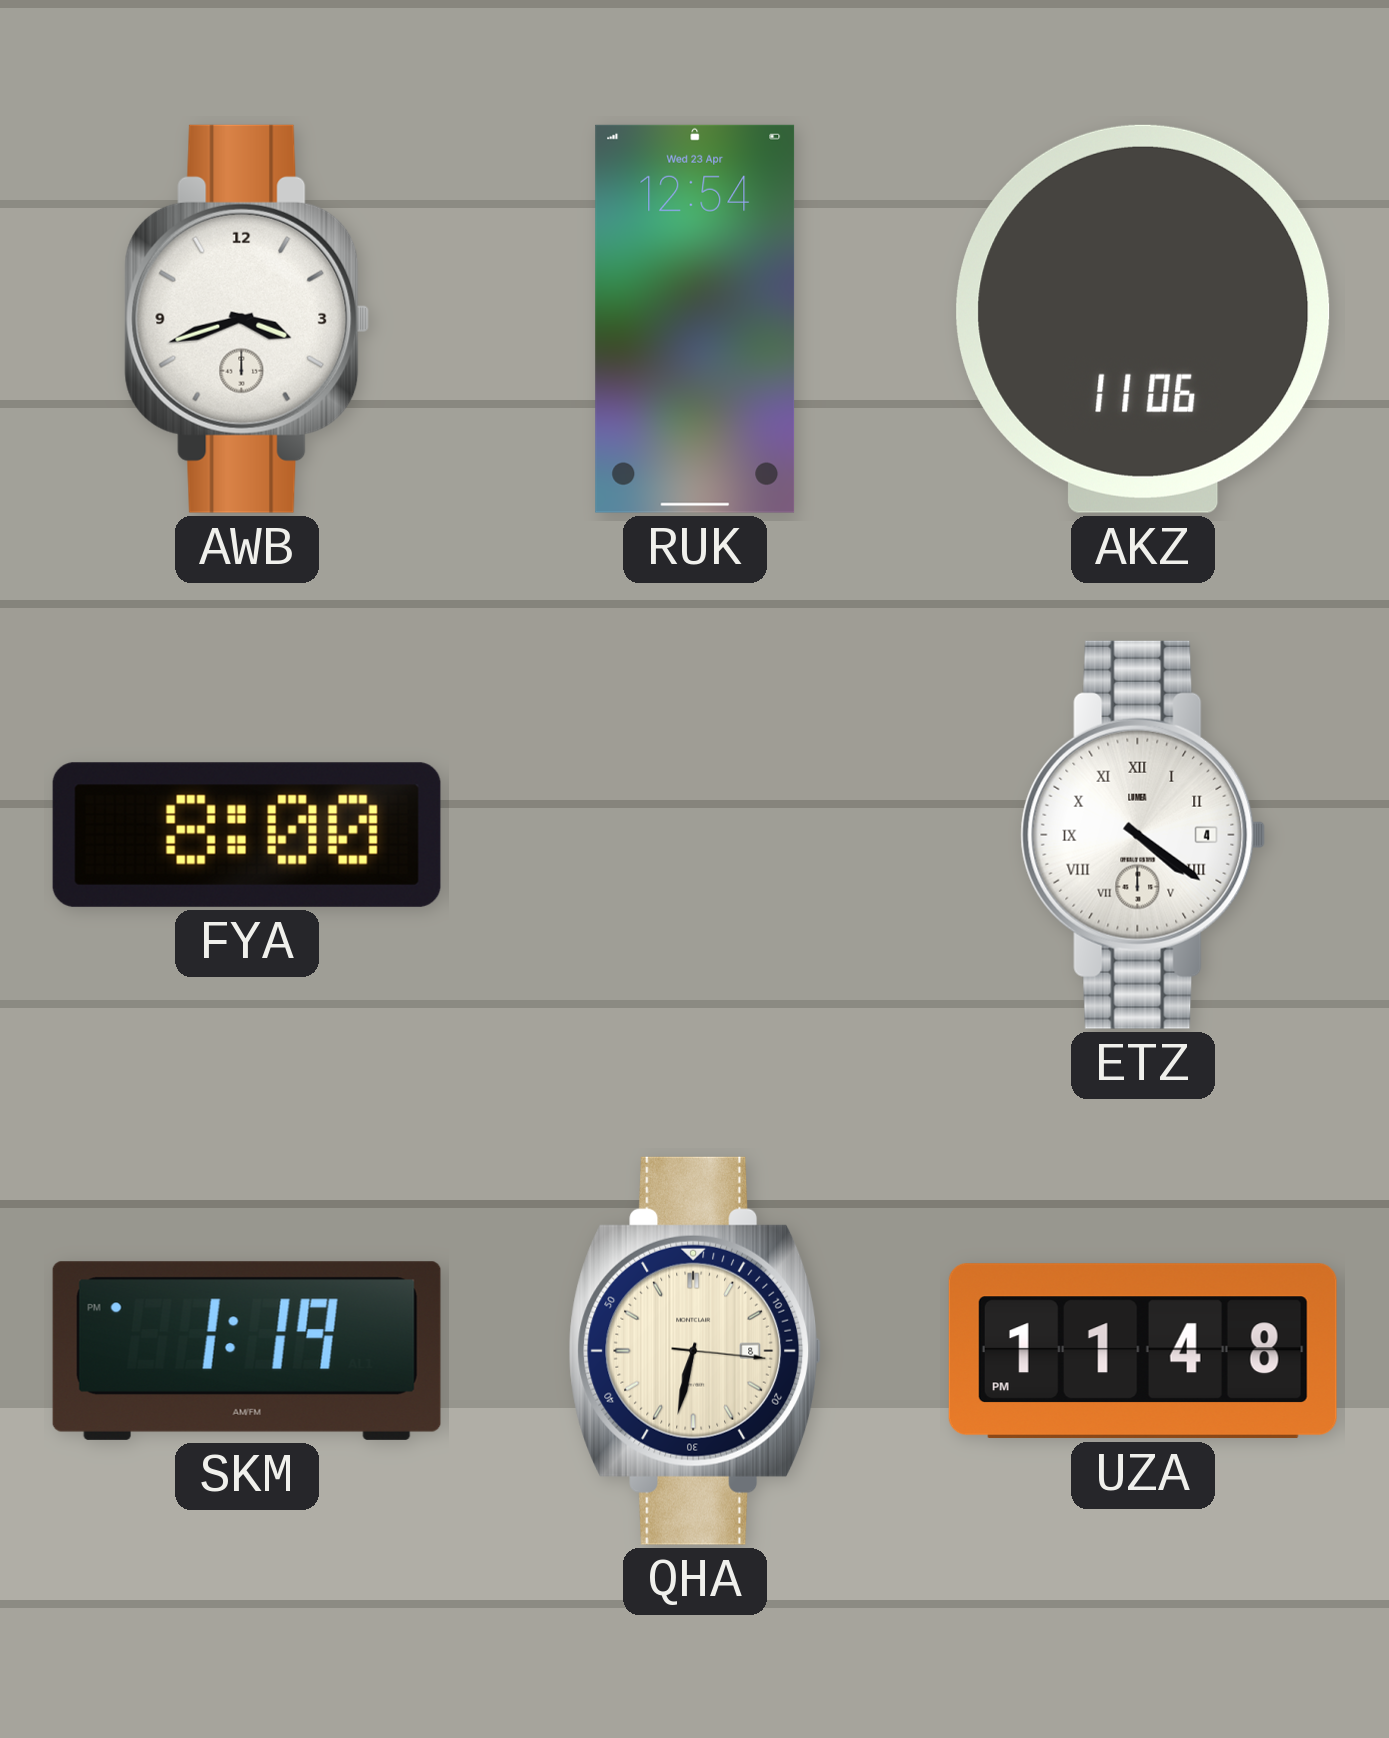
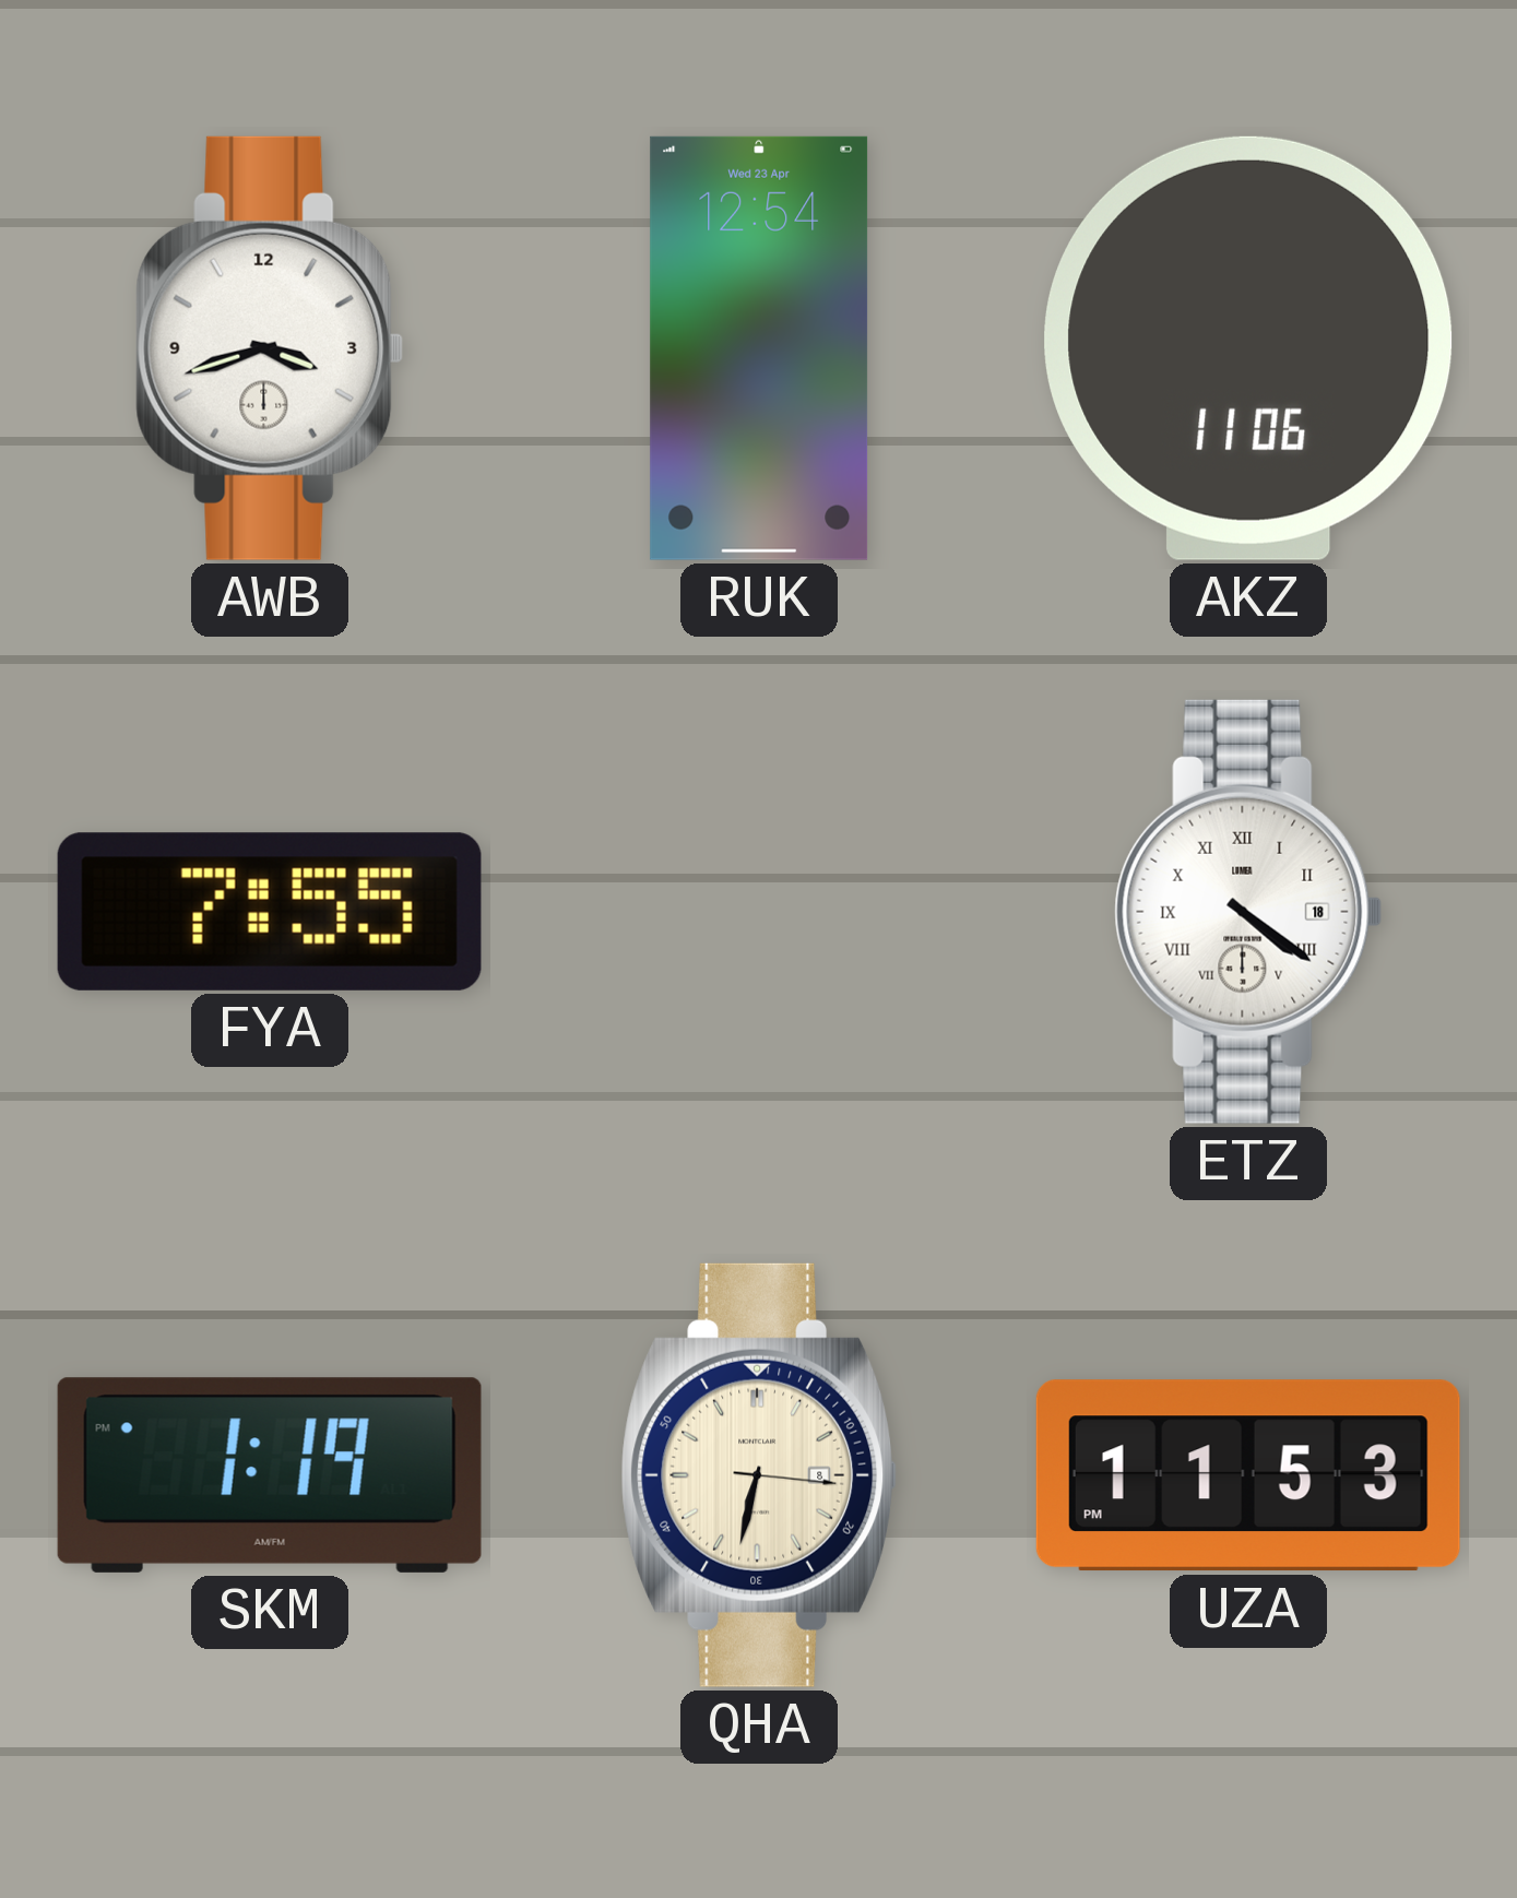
FYA: 8:00 -> 7:55
ETZ date: 4 -> 18
UZA: 11:48 -> 11:53
